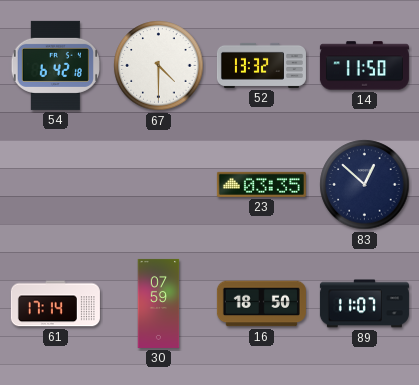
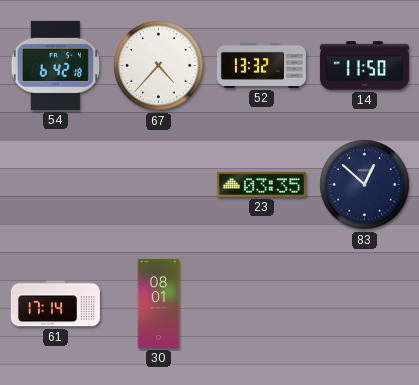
67: 4:30 -> 4:37
30: 07:59 -> 08:01
16: 18:50 -> none
89: 11:07 -> none
